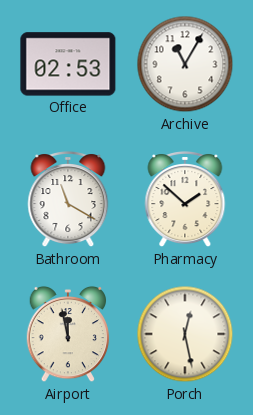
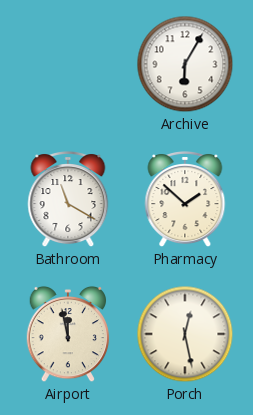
Office: 02:53 -> none
Archive: 11:05 -> 6:05
